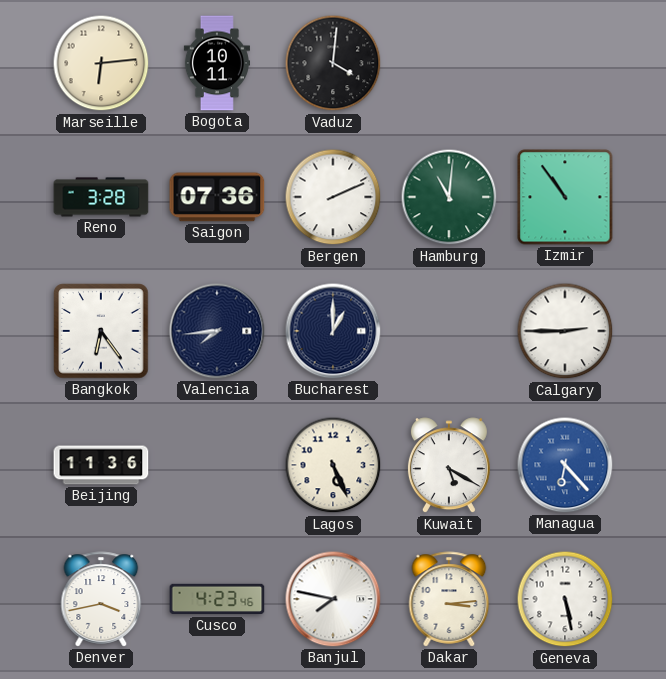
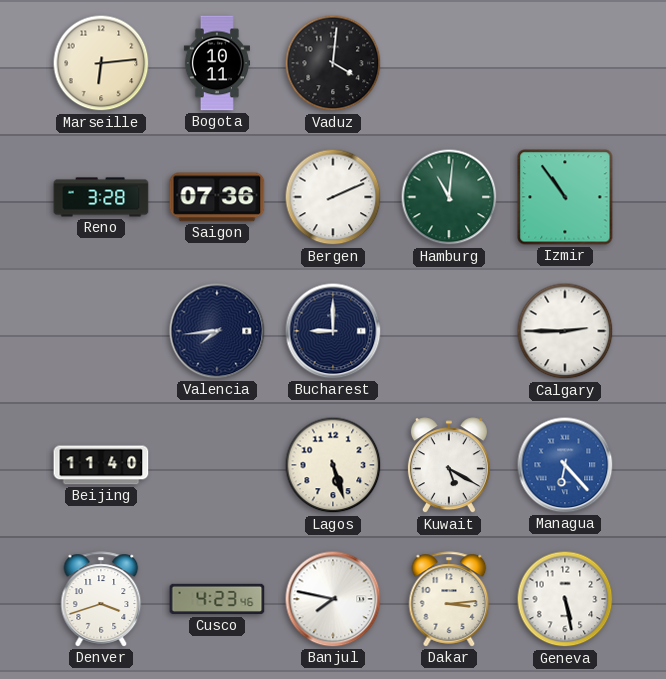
Bangkok: 6:24 -> none
Bucharest: 1:00 -> 9:00
Beijing: 11:36 -> 11:40
Lagos: 5:26 -> 5:27
Denver: 3:43 -> 3:42
